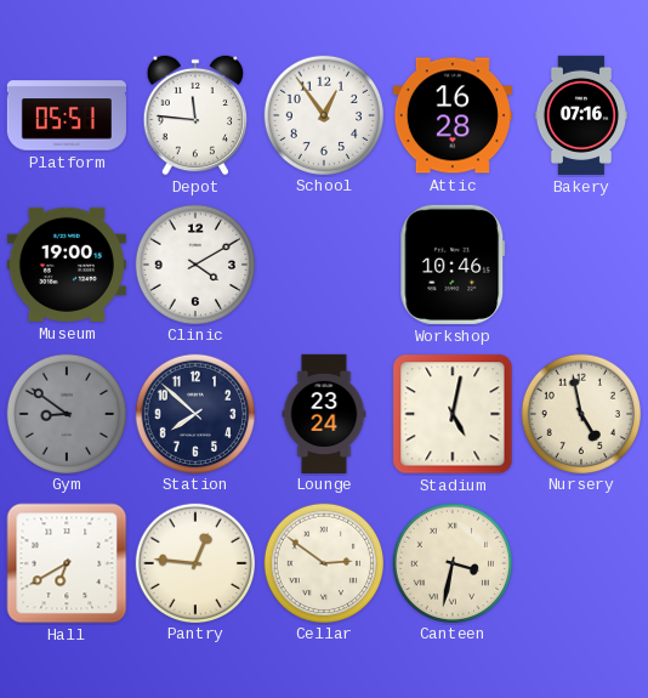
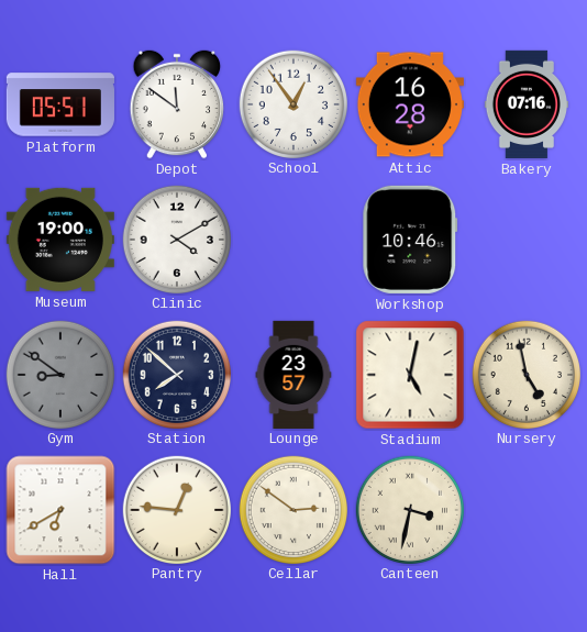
Depot: 11:46 -> 11:51
Lounge: 23:24 -> 23:57
